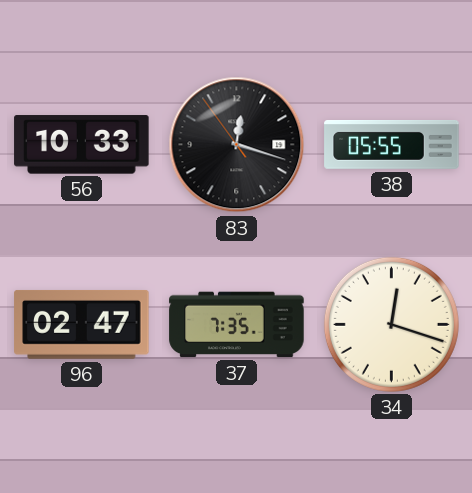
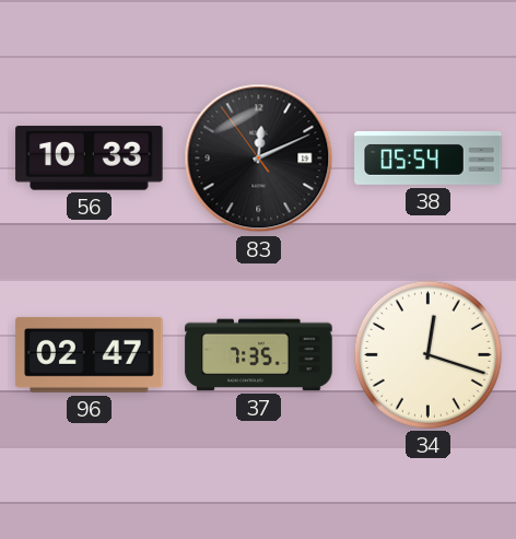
83: 12:17 -> 12:10
38: 05:55 -> 05:54
